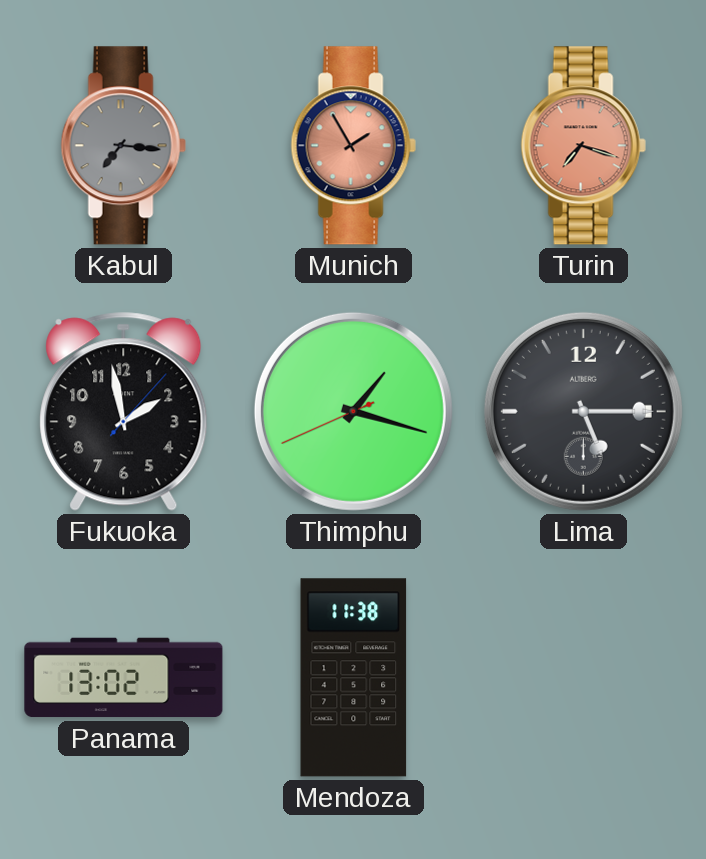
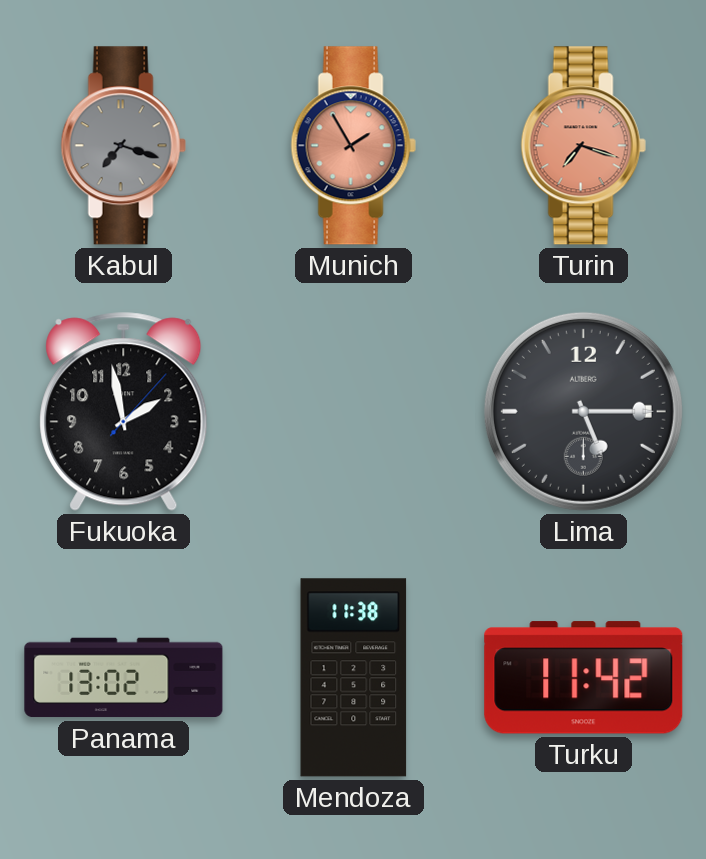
Kabul: 7:16 -> 7:18
Thimphu: 1:17 -> none
Turku: none -> 11:42
